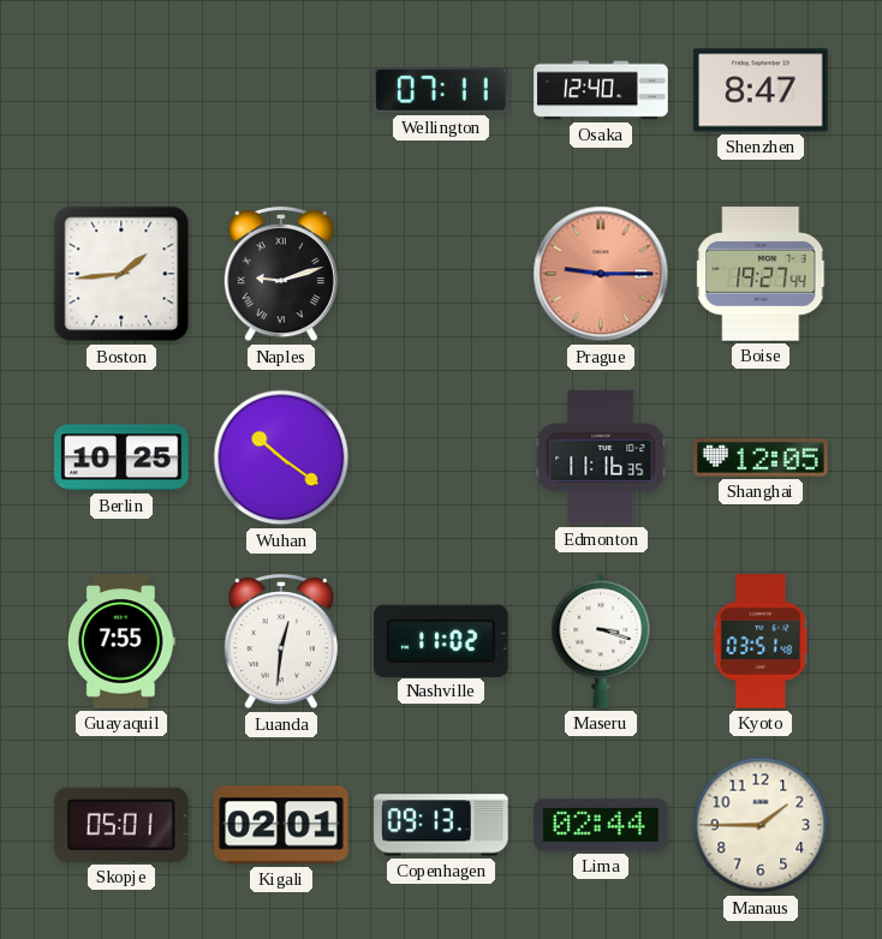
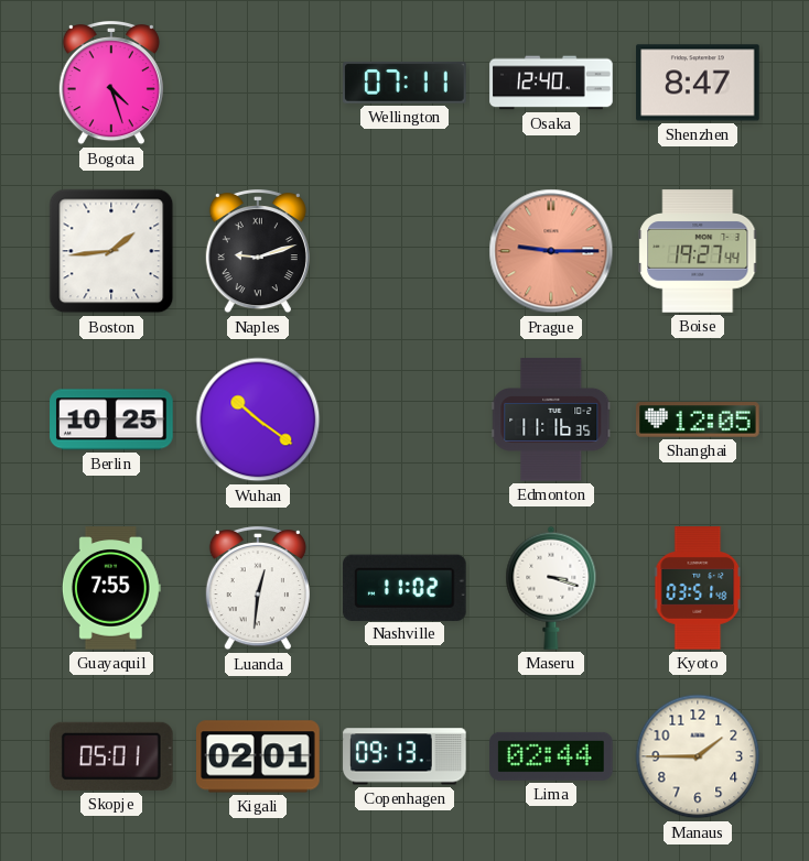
Bogota: none -> 4:27
